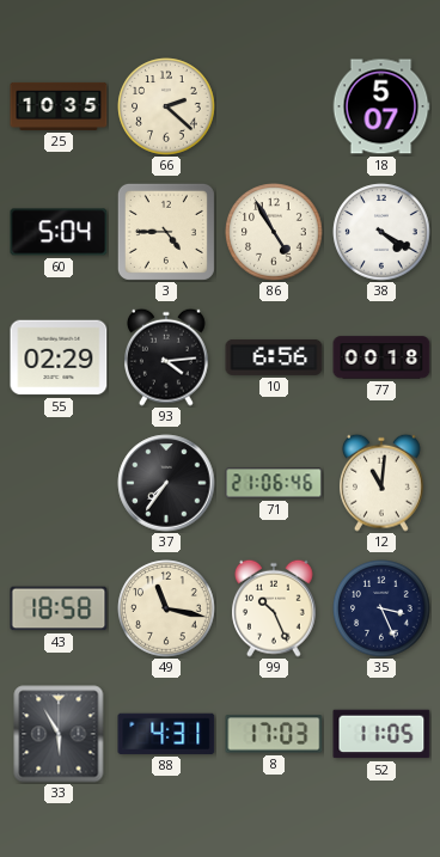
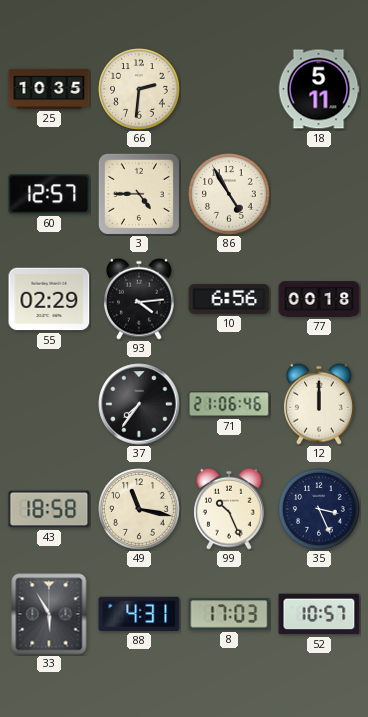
66: 2:22 -> 2:31
18: 5:07 -> 5:11
60: 5:04 -> 12:57
38: 4:20 -> none
12: 11:01 -> 12:00
52: 11:05 -> 10:57
